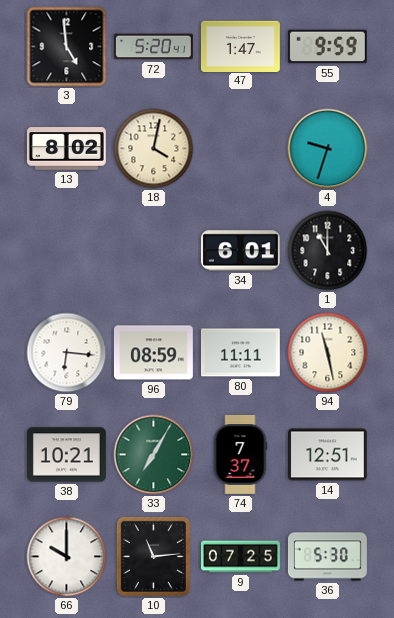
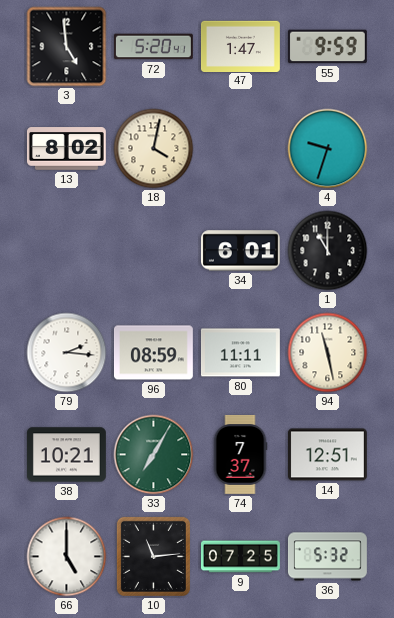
79: 6:16 -> 2:16
66: 10:00 -> 5:00
36: 5:30 -> 5:32
